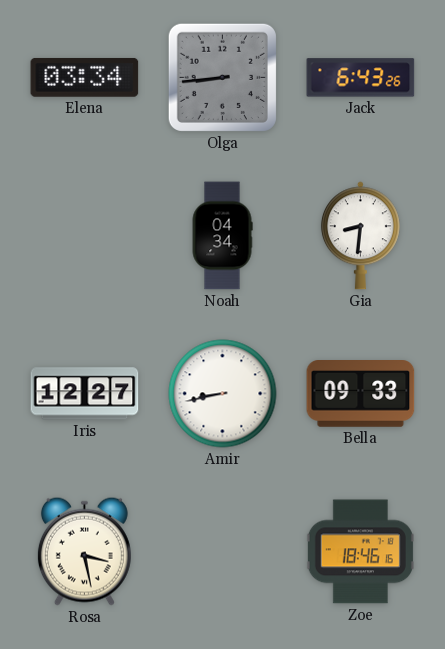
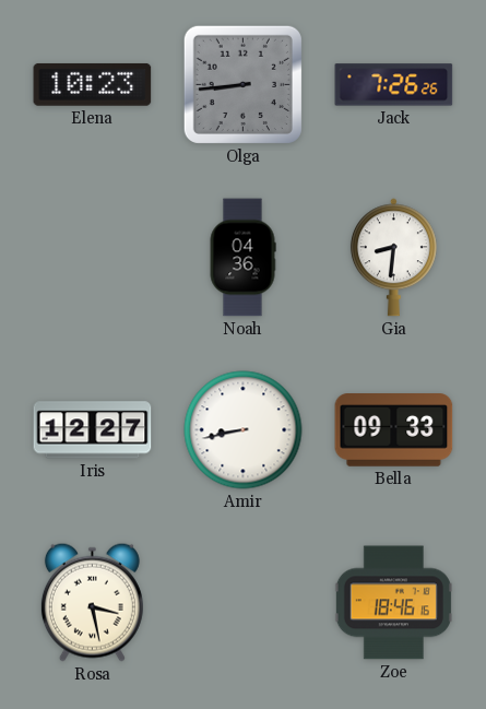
Elena: 03:34 -> 10:23
Jack: 6:43 -> 7:26
Noah: 04:34 -> 04:36
